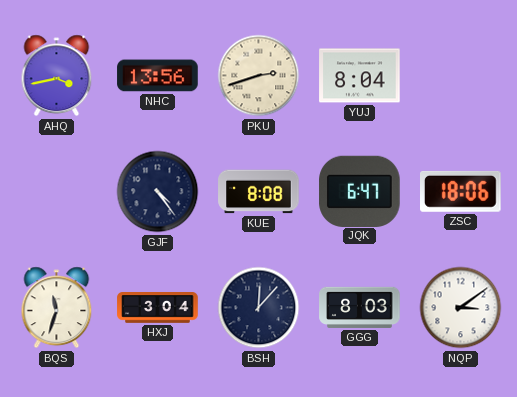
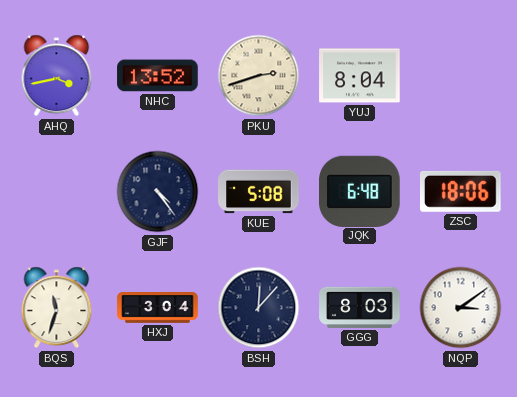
NHC: 13:56 -> 13:52
KUE: 8:08 -> 5:08
JQK: 6:47 -> 6:48
